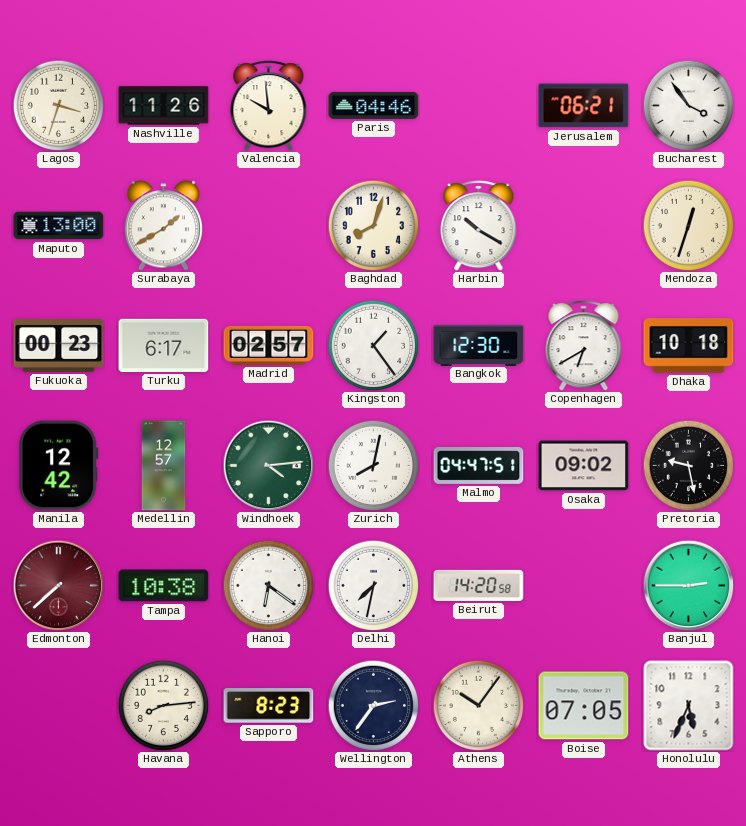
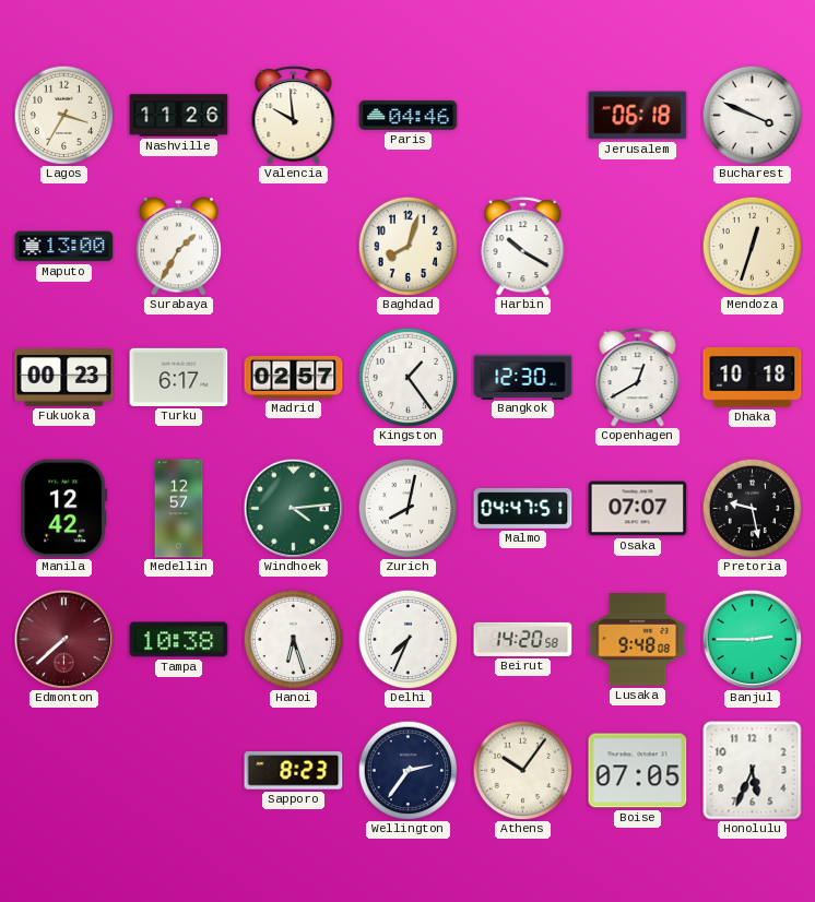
Lagos: 3:33 -> 3:35
Jerusalem: 06:21 -> 06:18
Bucharest: 3:54 -> 3:49
Surabaya: 1:40 -> 1:35
Copenhagen: 6:40 -> 12:40
Osaka: 09:02 -> 07:07
Hanoi: 6:21 -> 6:27
Delhi: 7:32 -> 7:34
Lusaka: none -> 9:48
Havana: 8:14 -> none
